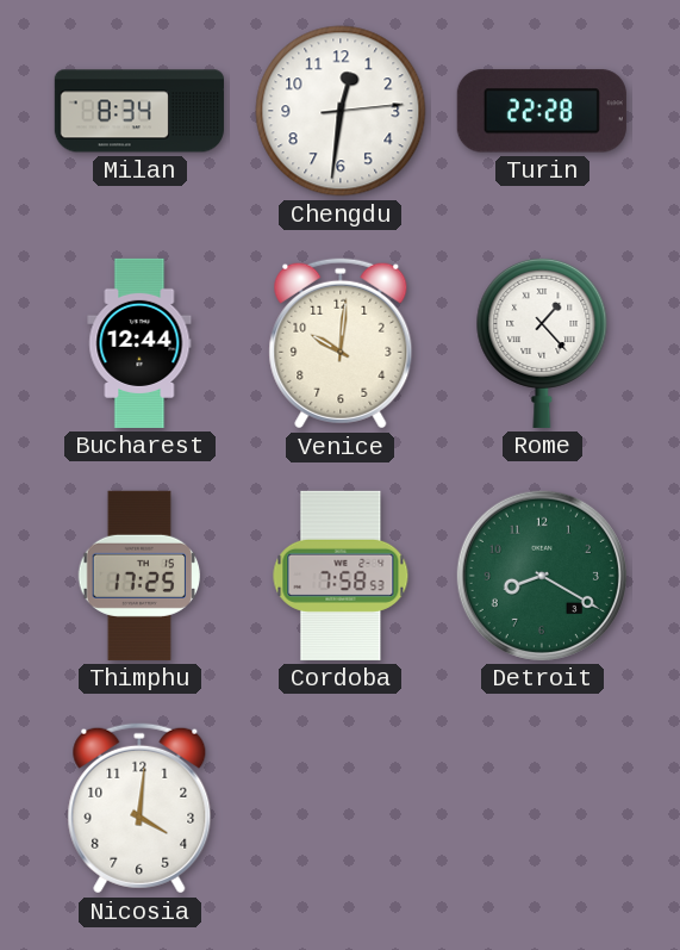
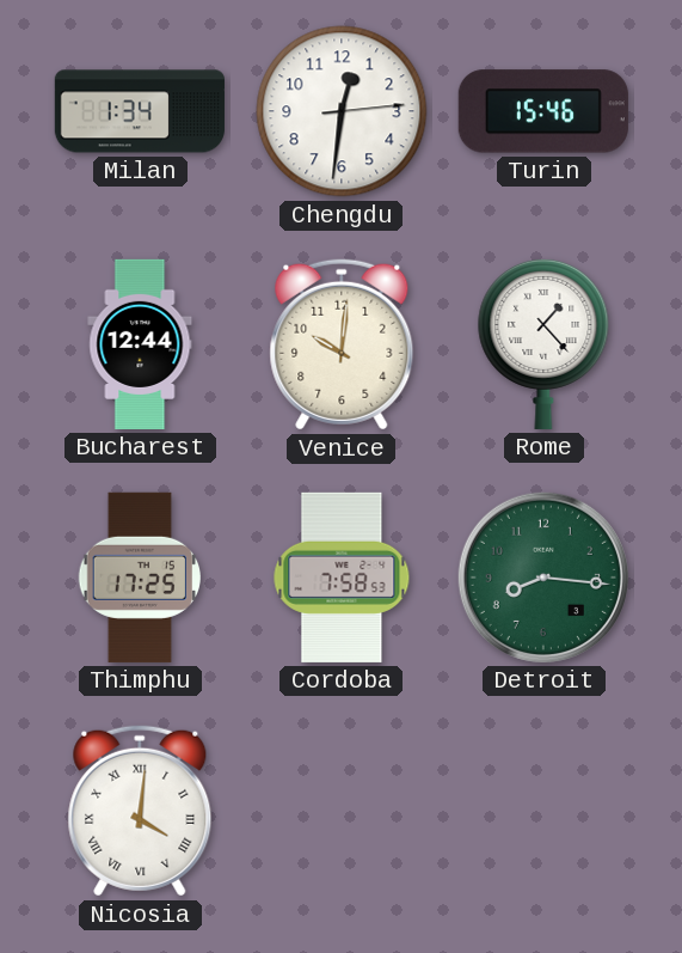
Milan: 8:34 -> 1:34
Turin: 22:28 -> 15:46
Detroit: 8:20 -> 8:16
Nicosia numerals: Arabic -> Roman
